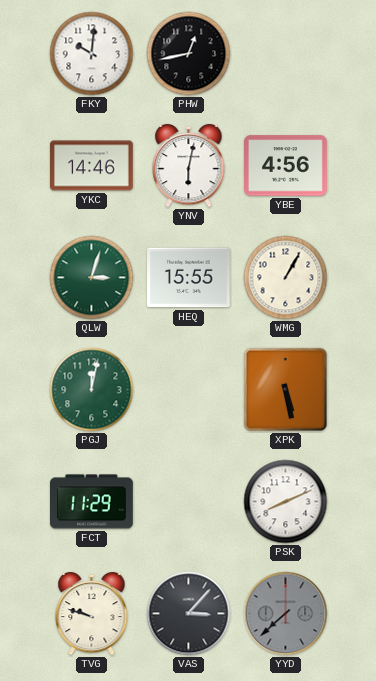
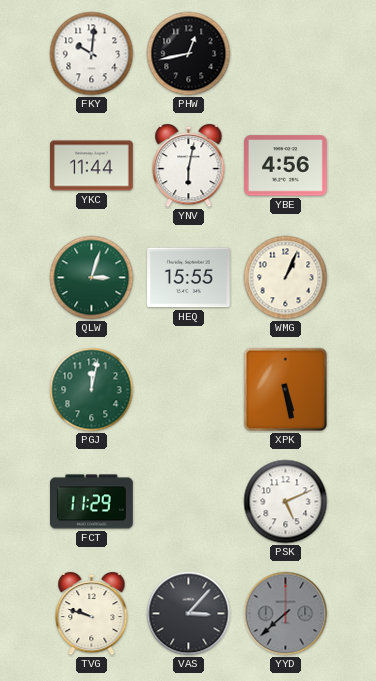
YKC: 14:46 -> 11:44
WMG: 1:05 -> 1:04
PSK: 8:11 -> 5:11
